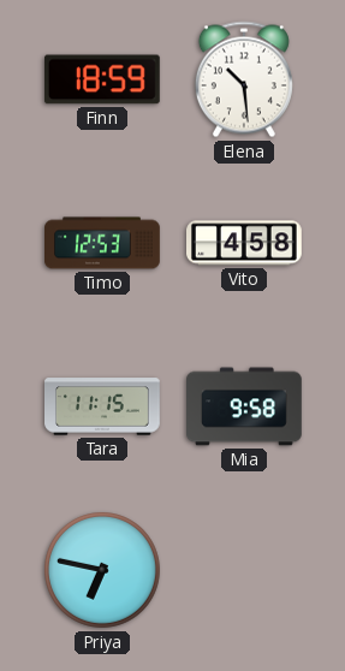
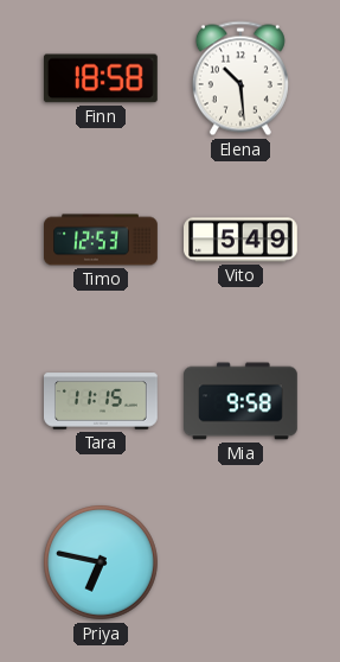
Finn: 18:59 -> 18:58
Vito: 4:58 -> 5:49
